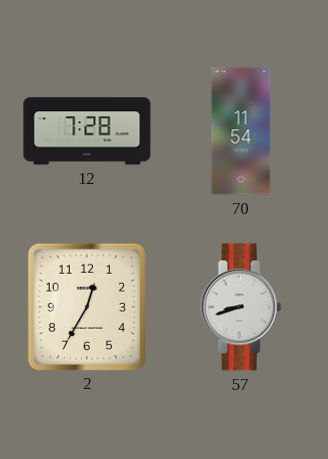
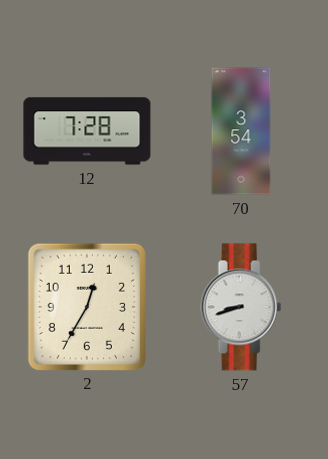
70: 11:54 -> 3:54
